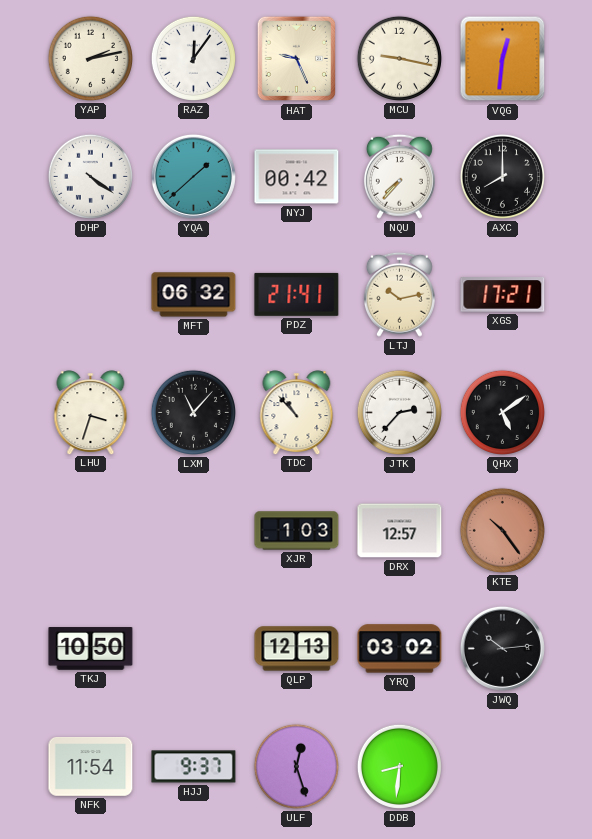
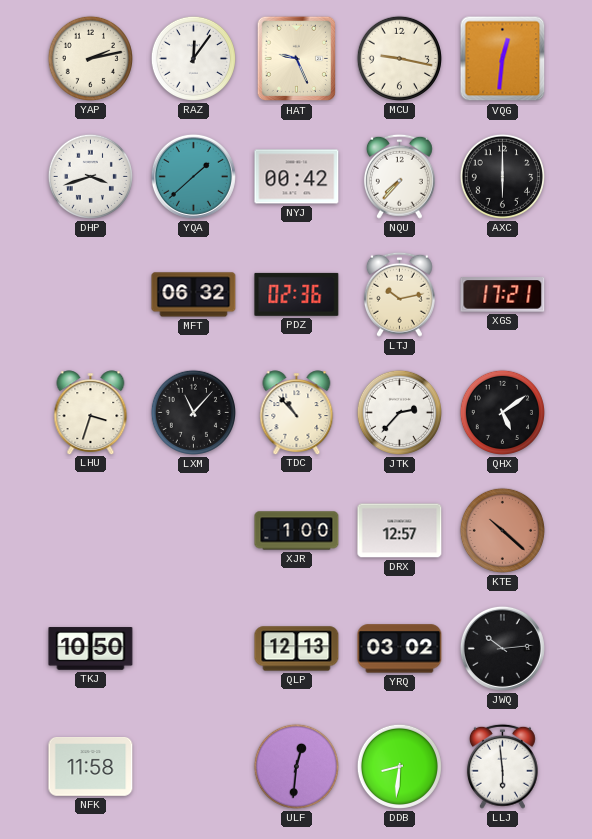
DHP: 4:21 -> 3:42
AXC: 8:00 -> 6:00
PDZ: 21:41 -> 02:36
XJR: 1:03 -> 1:00
KTE: 10:24 -> 10:22
NFK: 11:54 -> 11:58
HJJ: 9:37 -> none
ULF: 12:27 -> 12:31
LLJ: none -> 5:59
